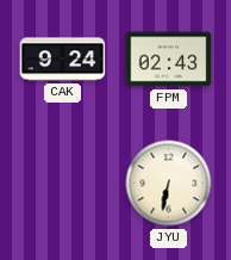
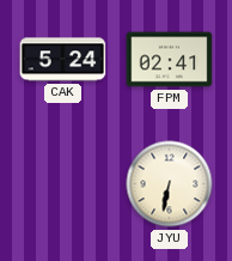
CAK: 9:24 -> 5:24
FPM: 02:43 -> 02:41
